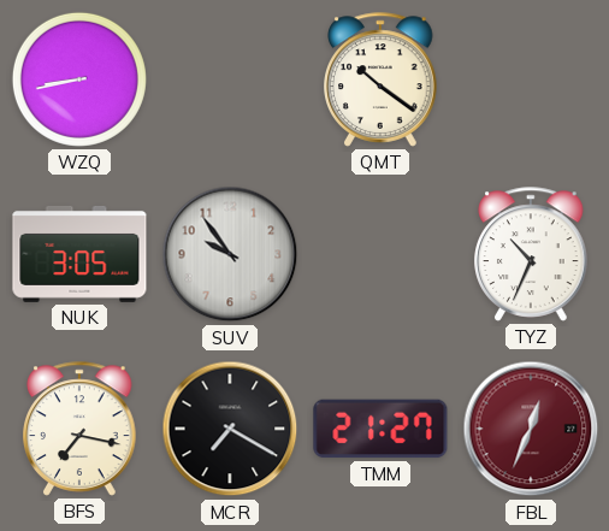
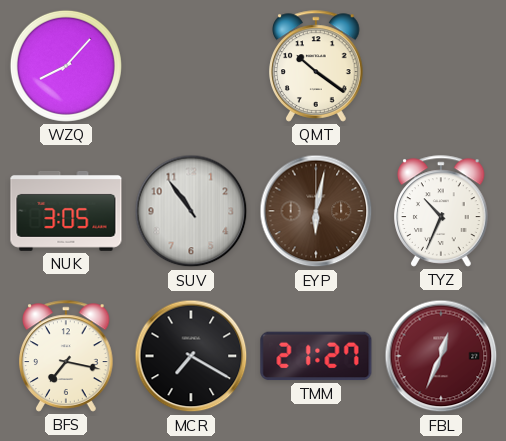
WZQ: 8:43 -> 8:07
SUV: 9:54 -> 10:54
EYP: none -> 6:02
